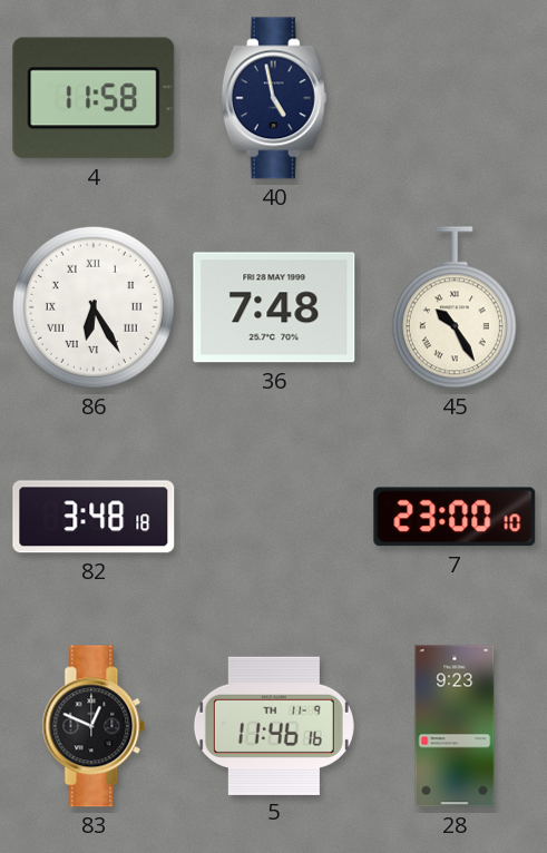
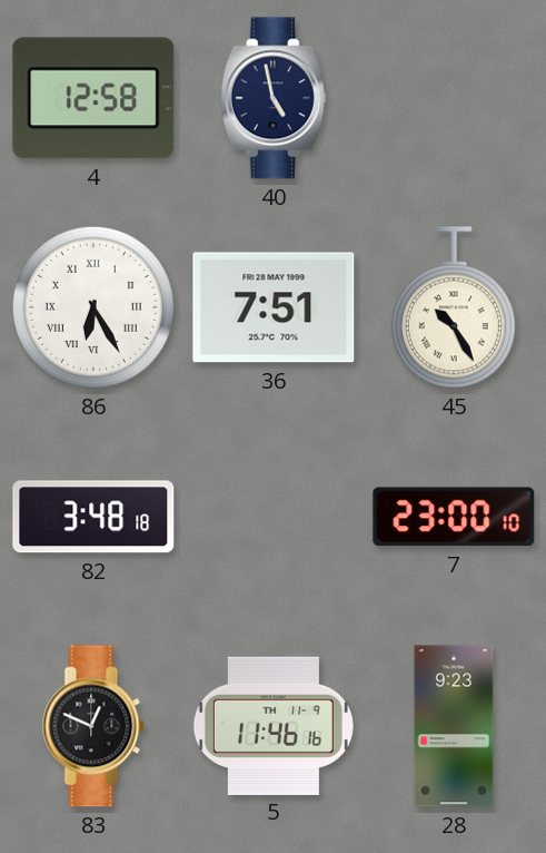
4: 11:58 -> 12:58
36: 7:48 -> 7:51
